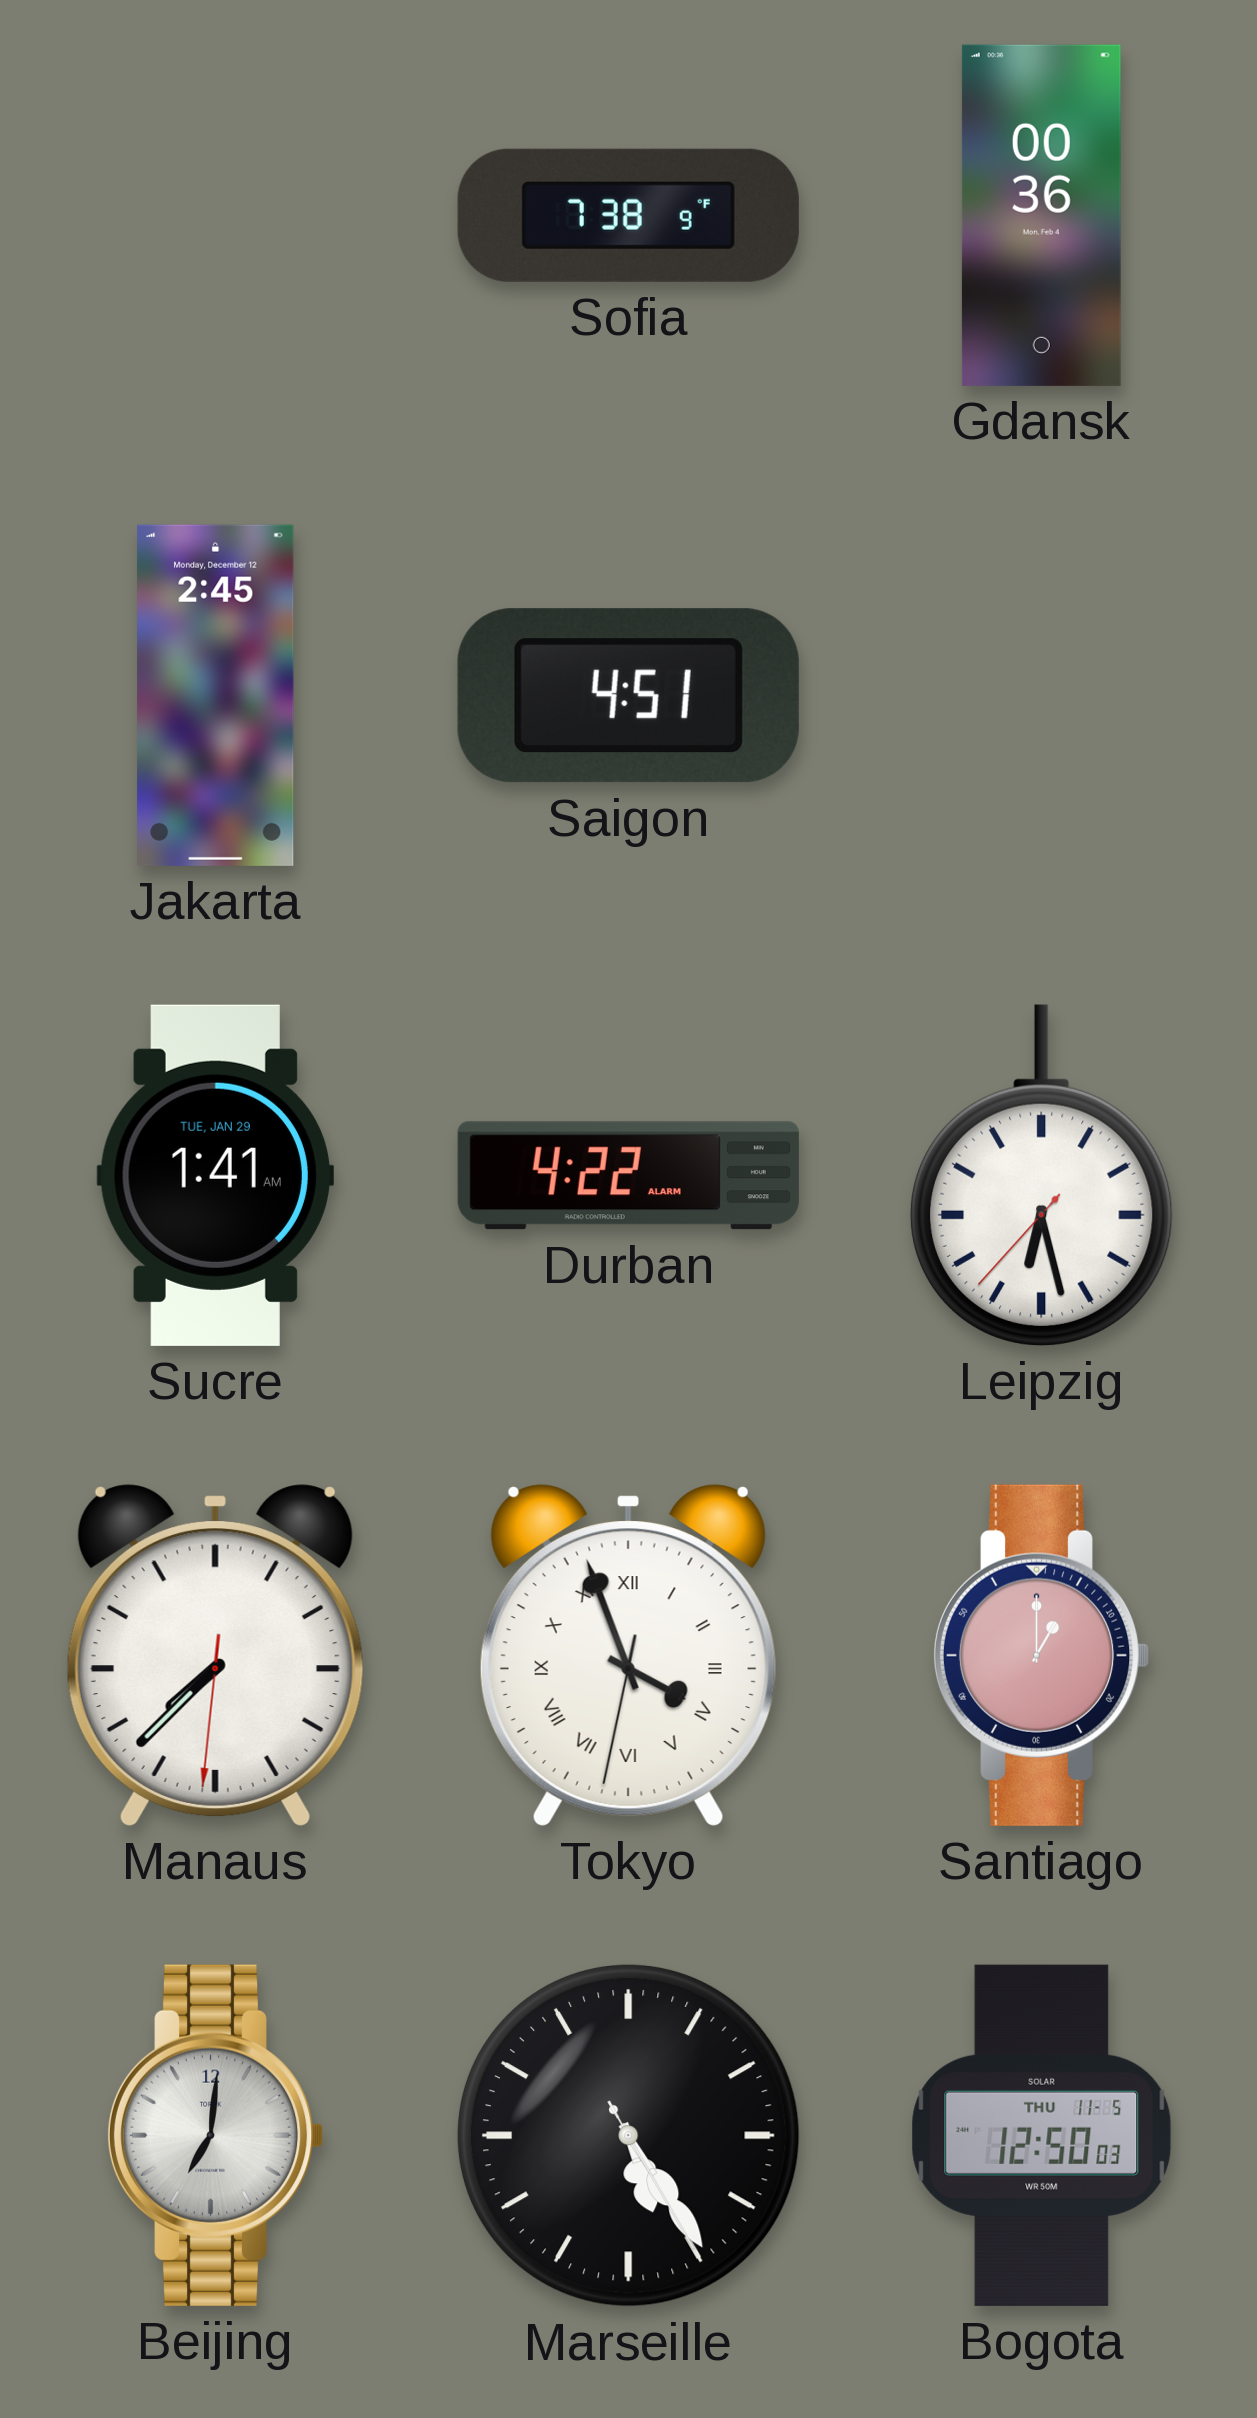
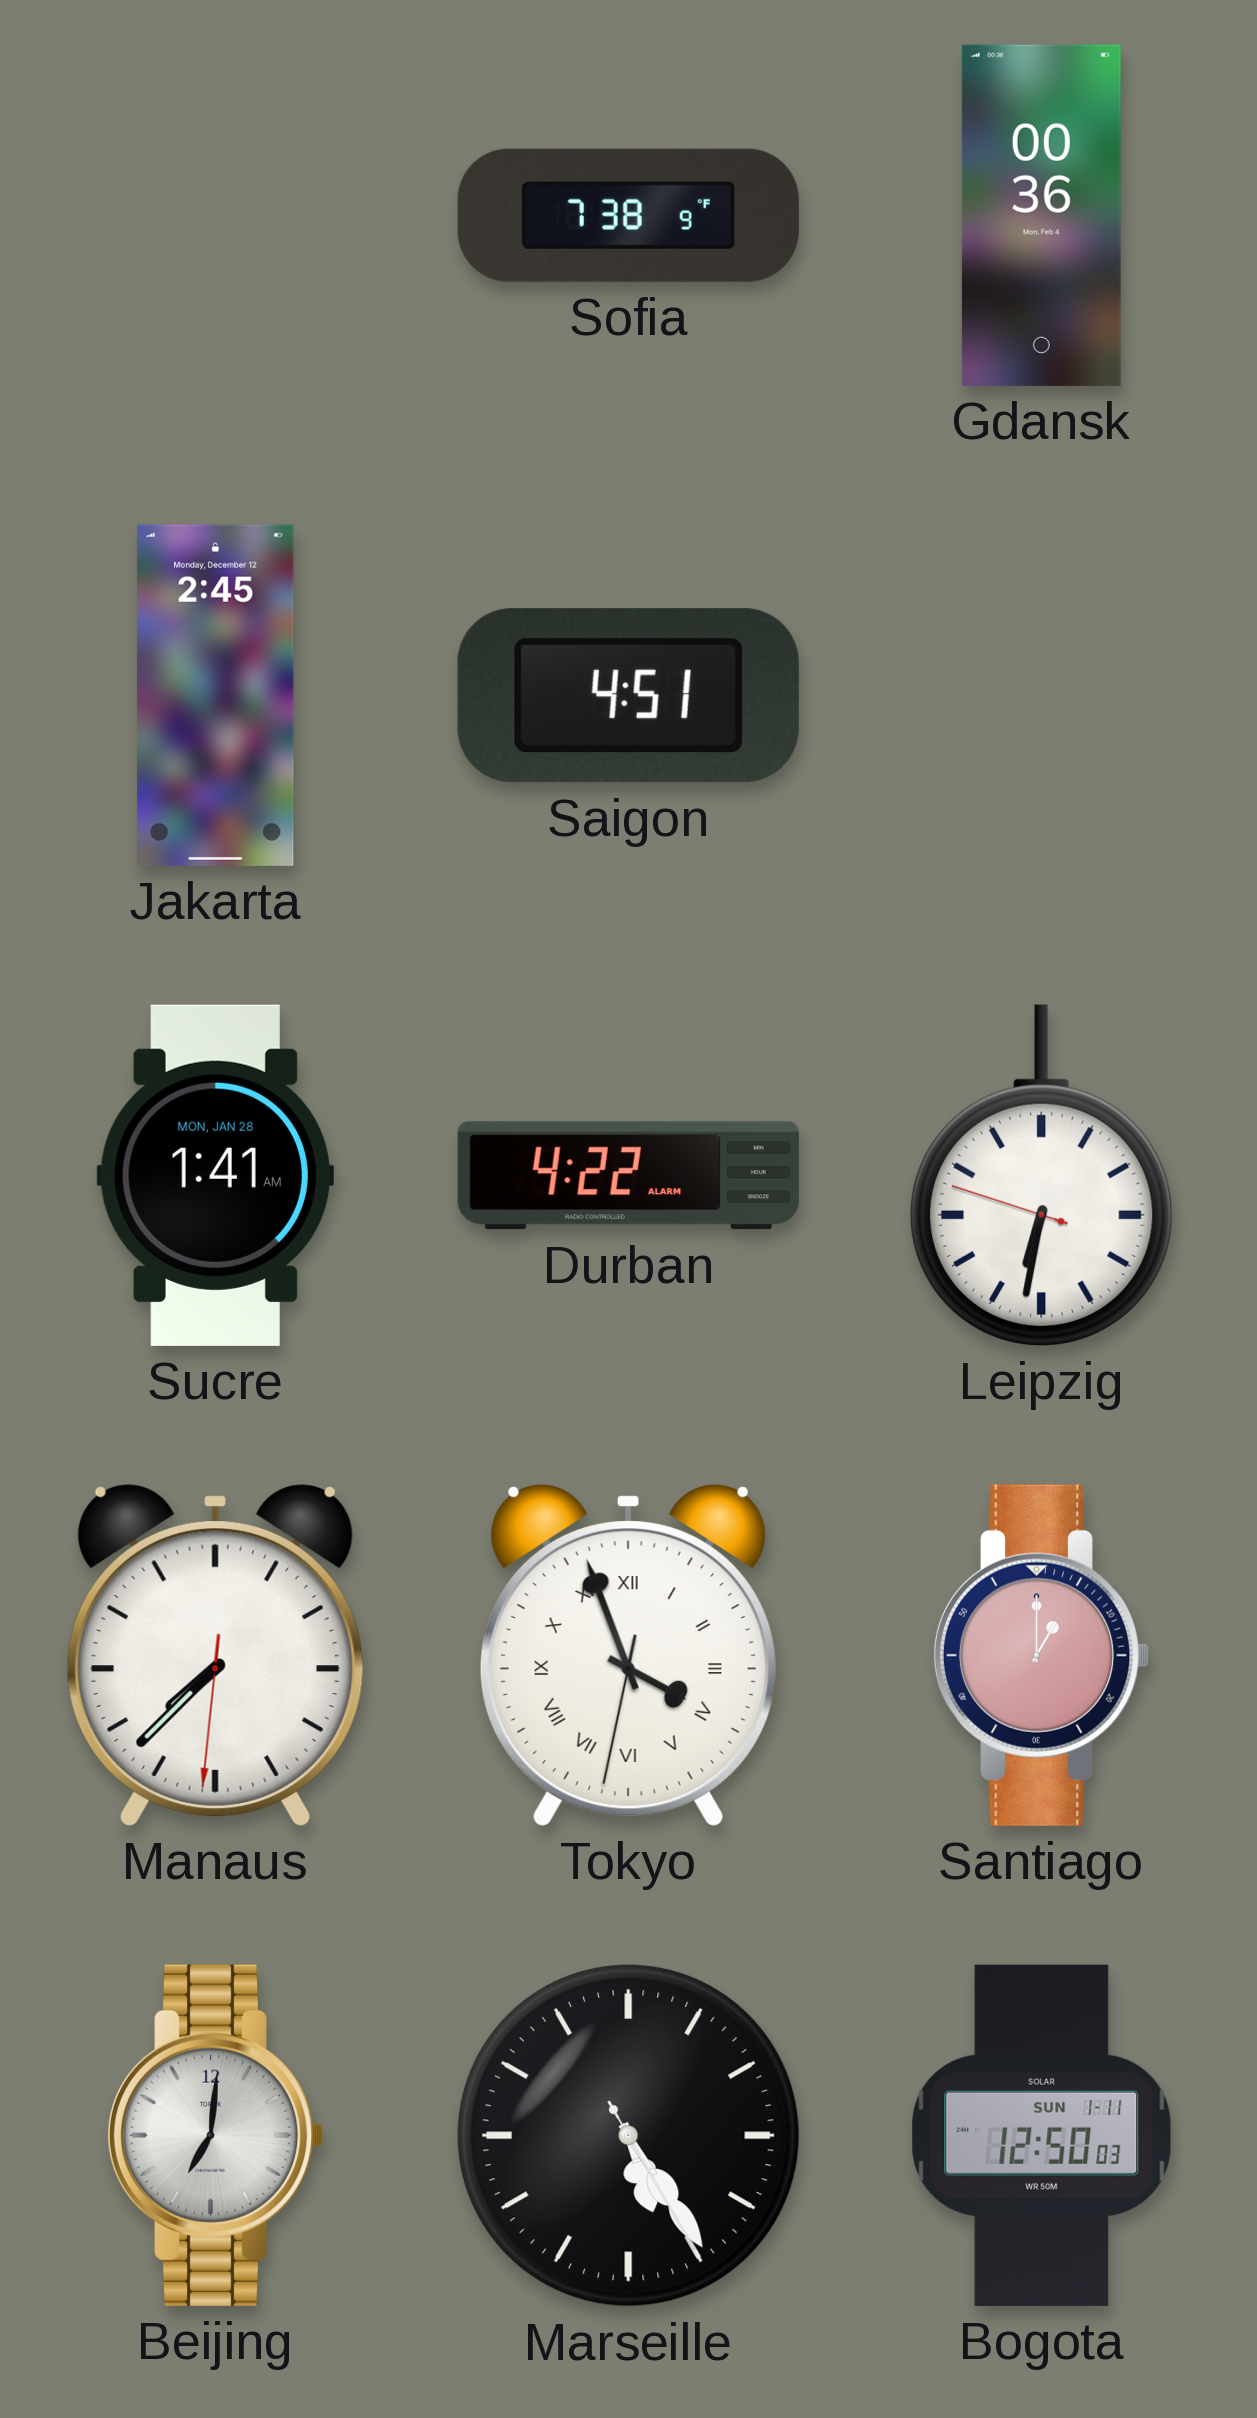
Sucre date: TUE, JAN 29 -> MON, JAN 28
Leipzig: 6:27 -> 6:31
Bogota date: THU 11-5 -> SUN 1-11
